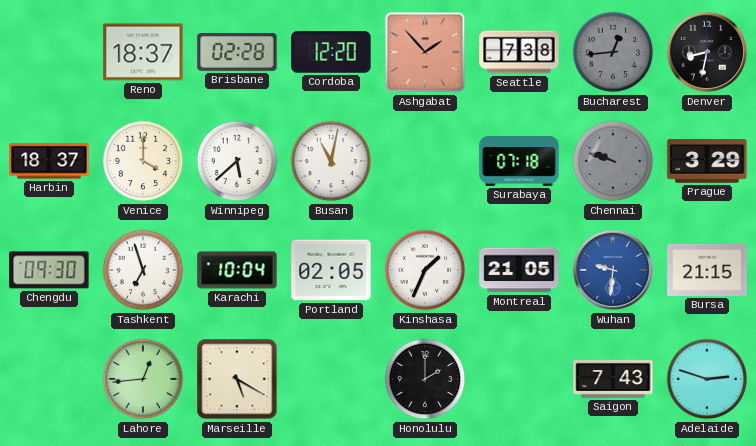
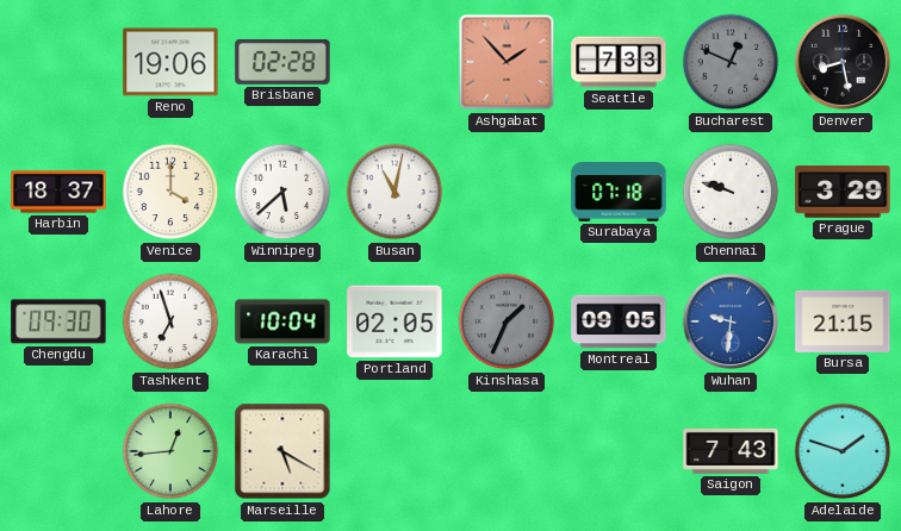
Reno: 18:37 -> 19:06
Cordoba: 12:20 -> none
Seattle: 7:38 -> 7:33
Bucharest: 12:44 -> 12:49
Denver: 8:32 -> 8:28
Chennai dial: grey -> white
Kinshasa dial: white -> grey
Montreal: 21:05 -> 09:05
Honolulu: 2:00 -> none
Adelaide: 2:48 -> 1:48
